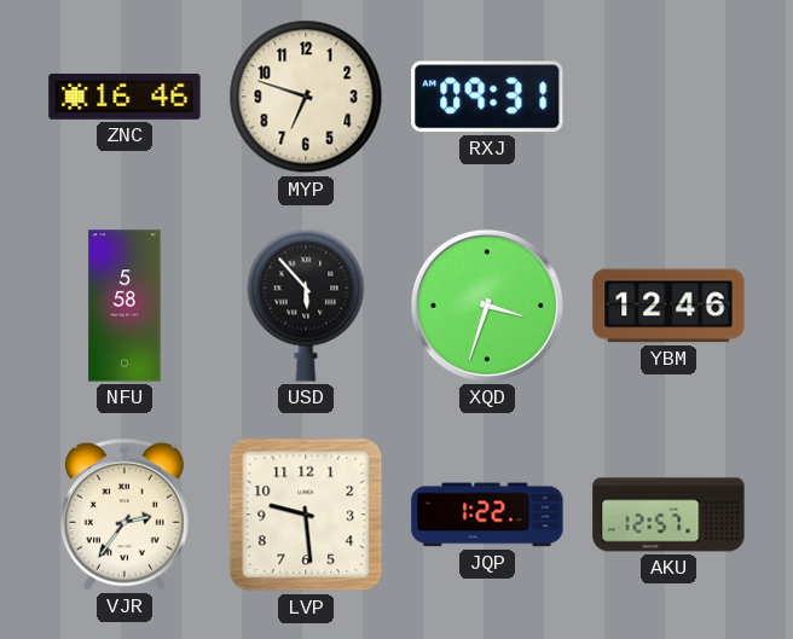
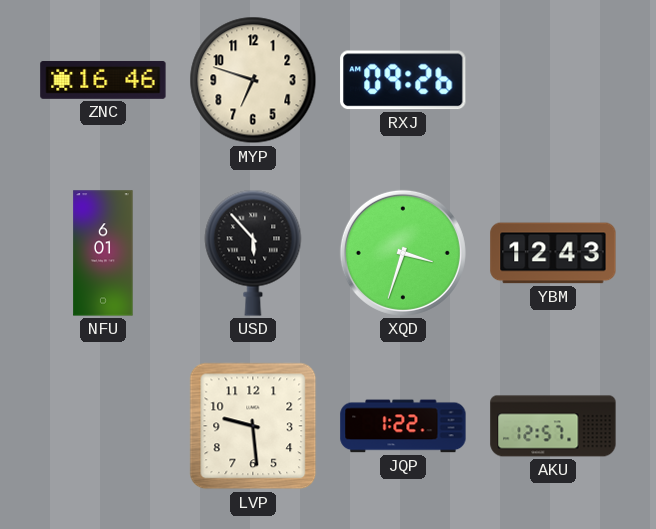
RXJ: 09:31 -> 09:26
NFU: 5:58 -> 6:01
YBM: 12:46 -> 12:43
VJR: 2:36 -> none
